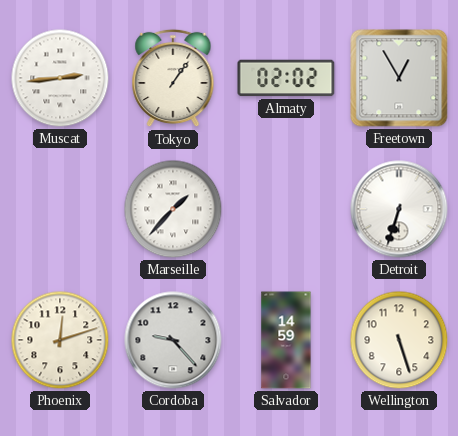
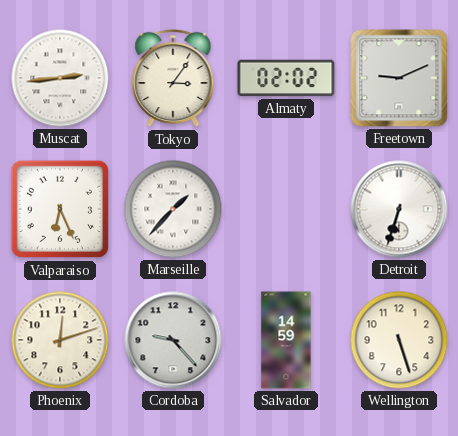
Tokyo: 1:06 -> 3:06
Freetown: 12:55 -> 9:11
Valparaiso: none -> 6:26
